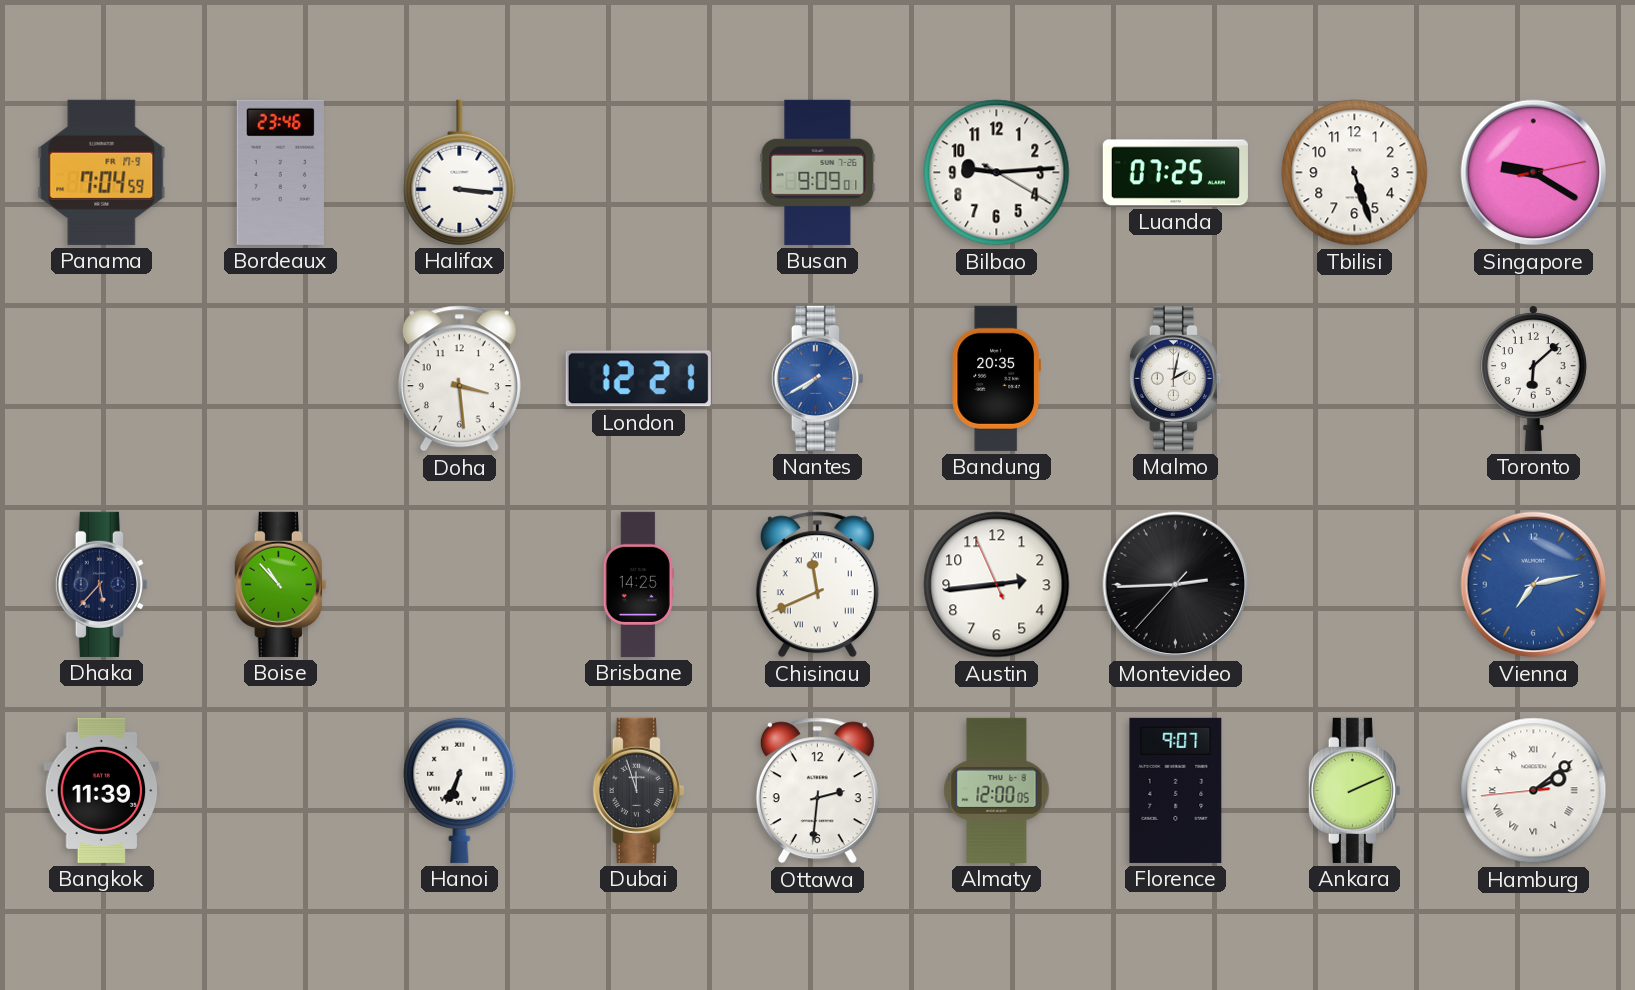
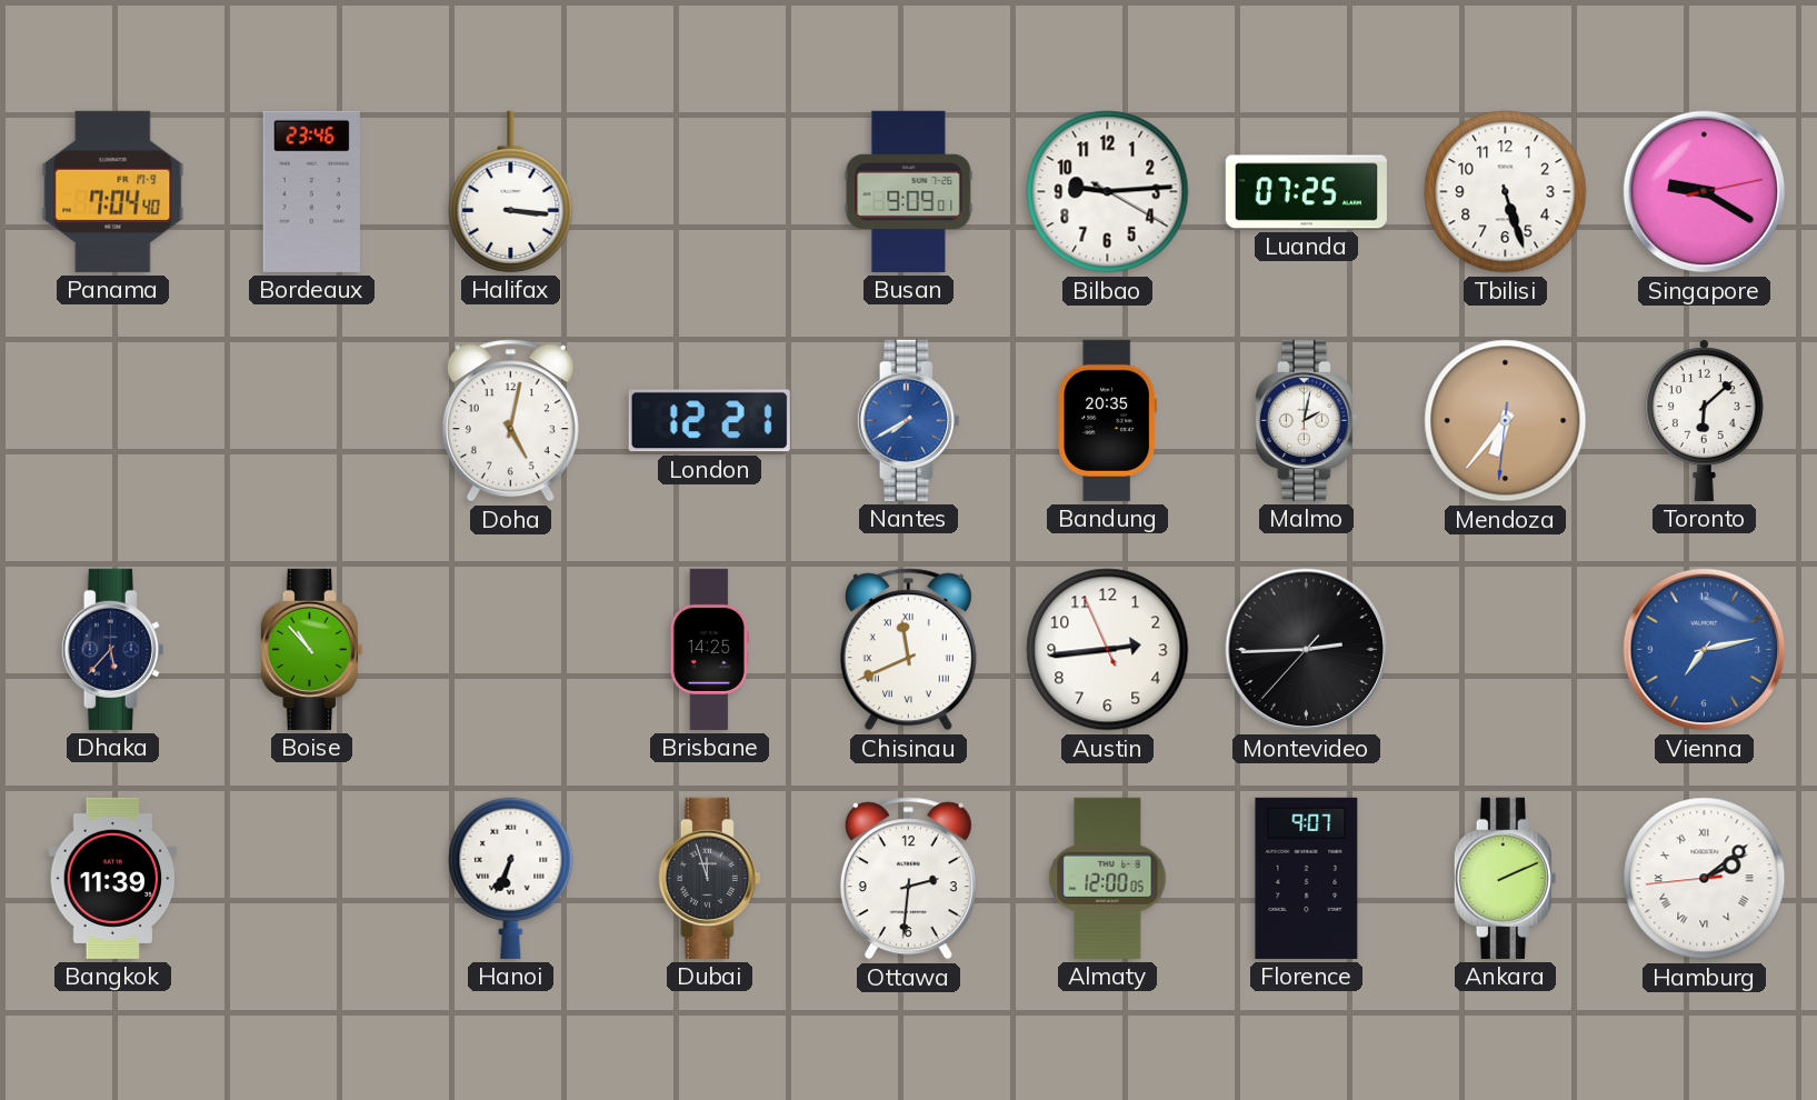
Panama: 7:04:59 -> 7:04:40
Doha: 3:29 -> 5:02
Mendoza: none -> 6:36
